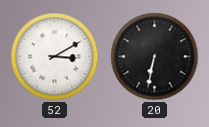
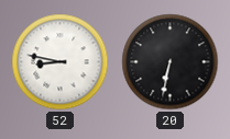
52: 3:10 -> 8:47
